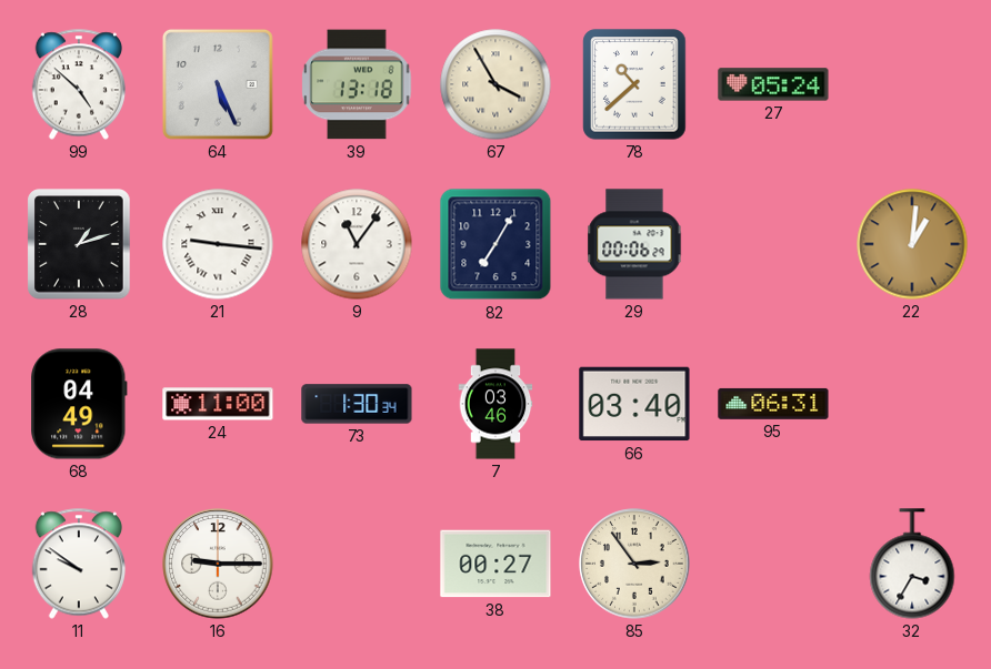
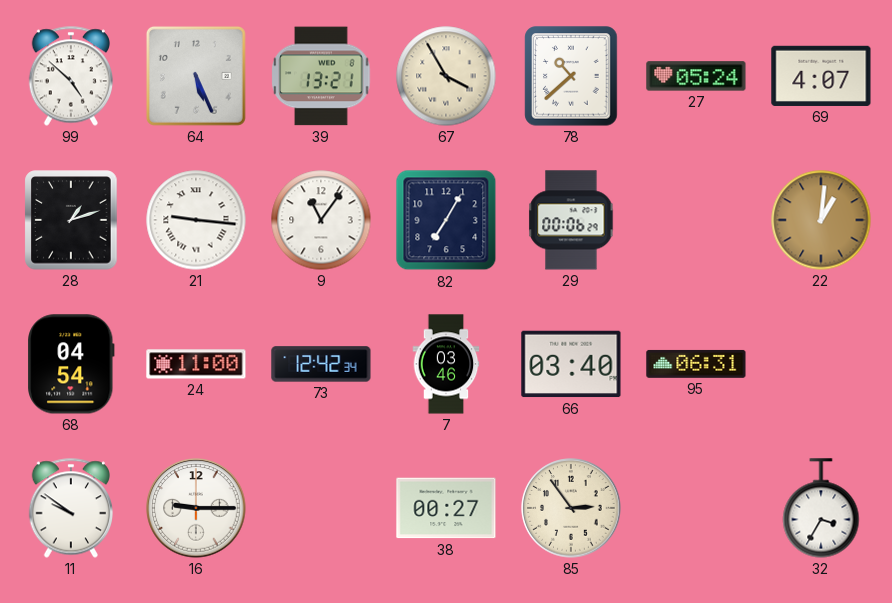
39: 13:18 -> 13:21
69: none -> 4:07
68: 04:49 -> 04:54
73: 1:30 -> 12:42
